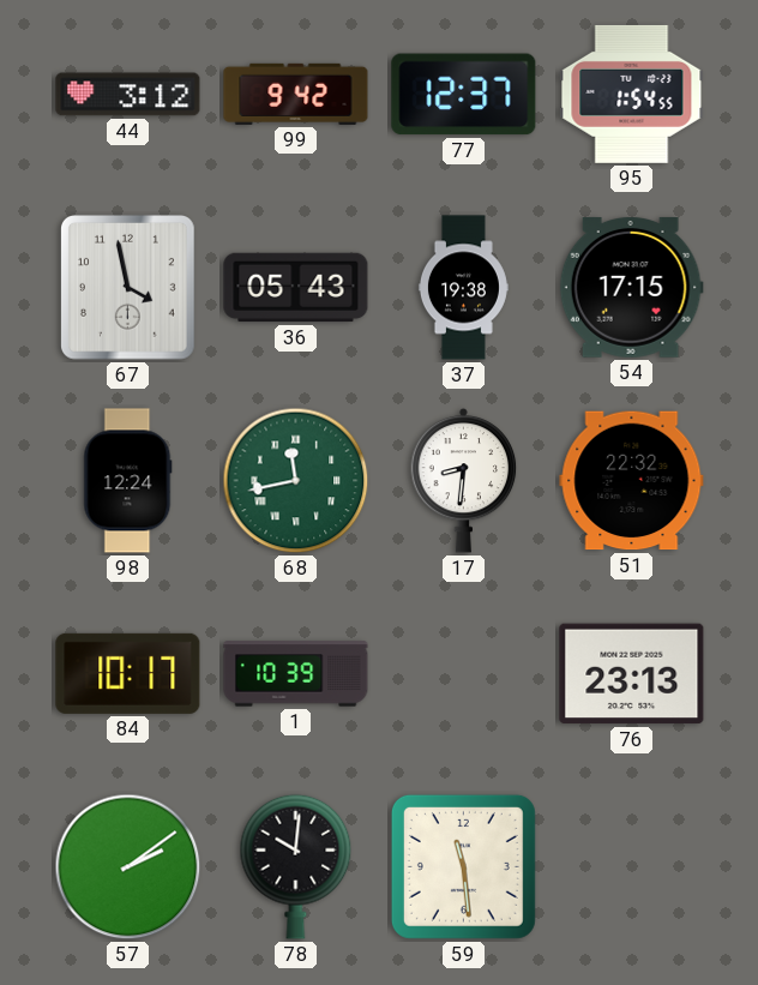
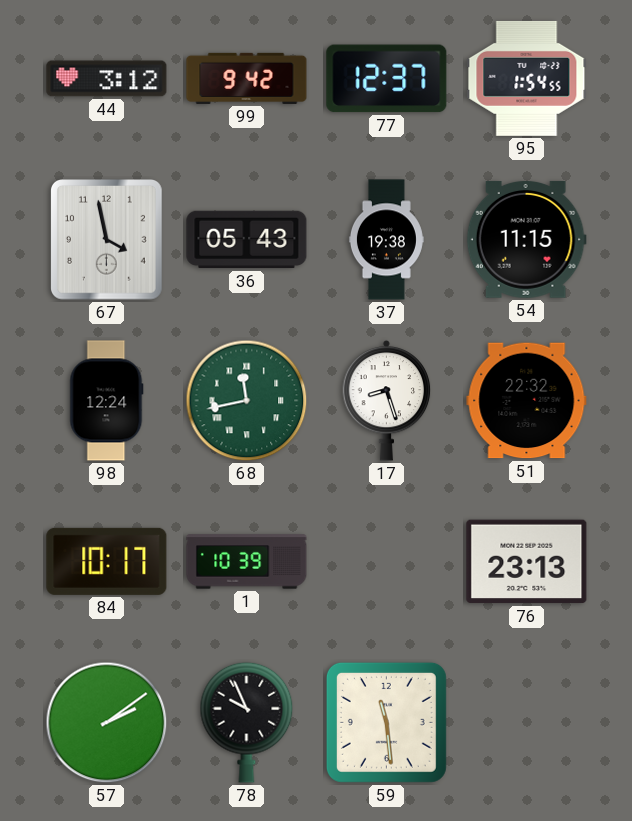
54: 17:15 -> 11:15
17: 8:31 -> 8:27
78: 10:01 -> 9:56
